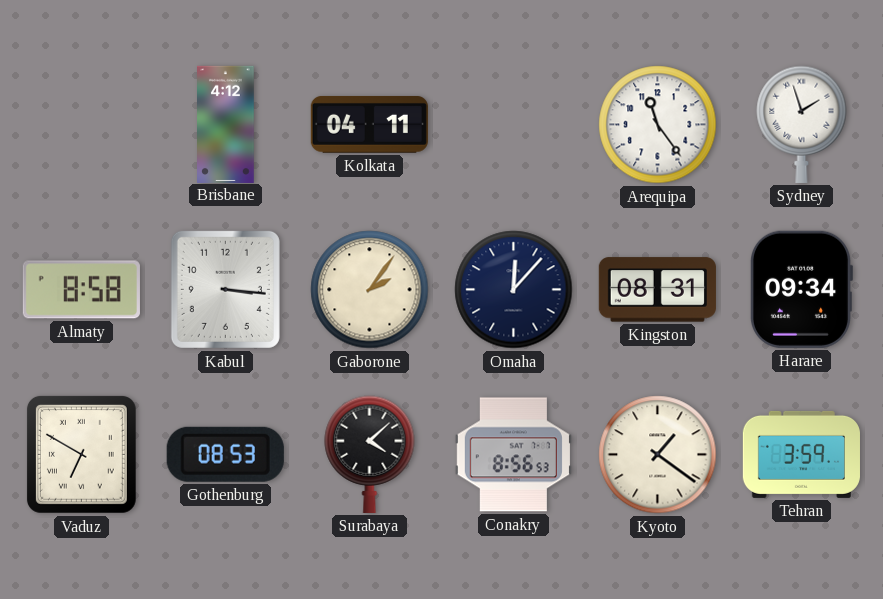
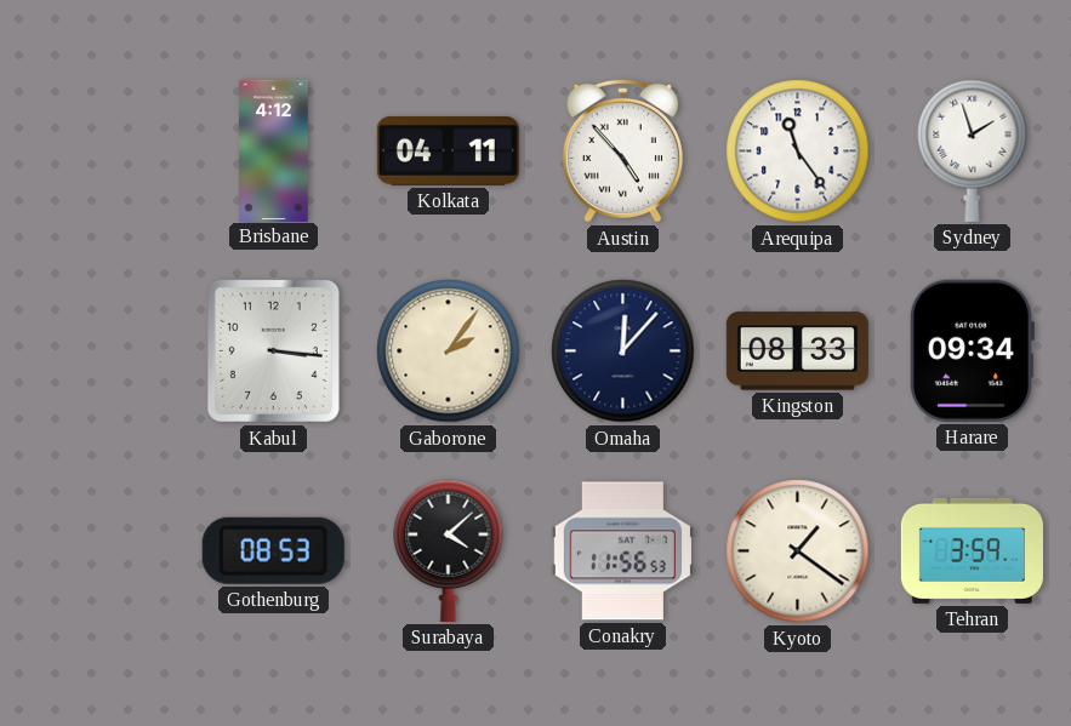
Austin: none -> 4:53
Almaty: 8:58 -> none
Kingston: 08:31 -> 08:33
Vaduz: 6:50 -> none
Conakry: 8:56 -> 11:56
